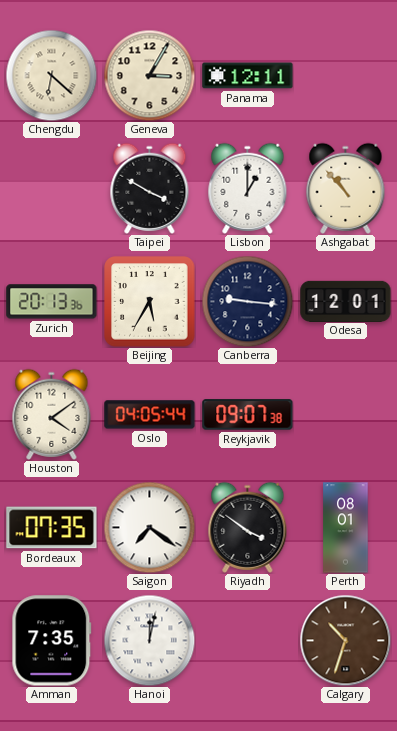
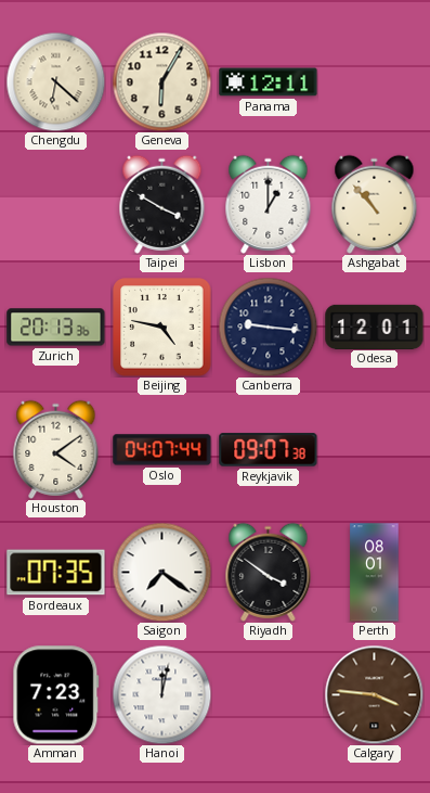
Geneva: 3:05 -> 6:05
Beijing: 5:35 -> 4:47
Oslo: 04:05 -> 04:07
Amman: 7:35 -> 7:23
Calgary: 10:33 -> 3:46
